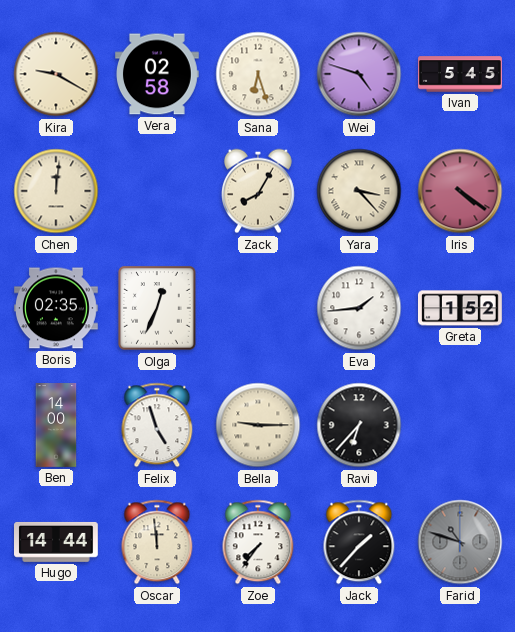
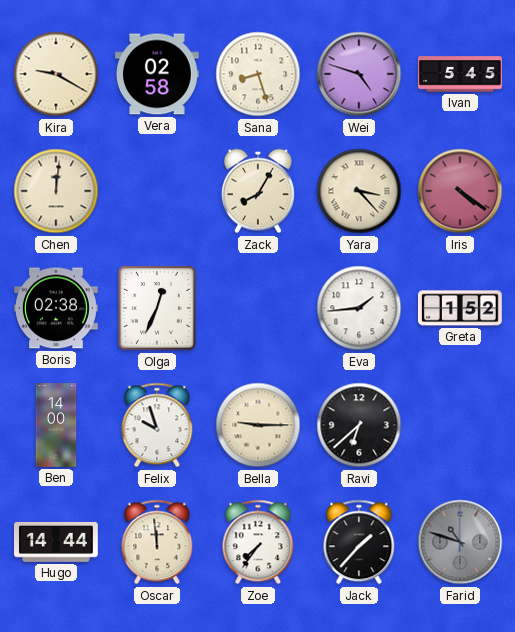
Sana: 6:27 -> 8:27
Boris: 02:35 -> 02:38
Felix: 4:57 -> 9:57
Ravi: 6:37 -> 6:38
